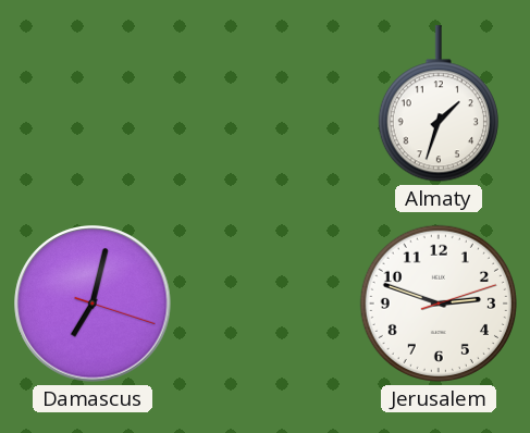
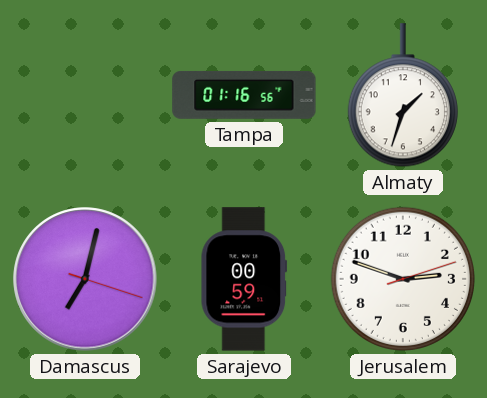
Tampa: none -> 01:16
Sarajevo: none -> 00:59
